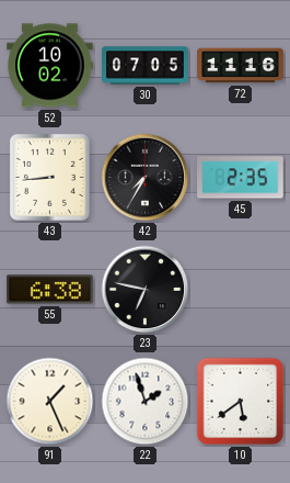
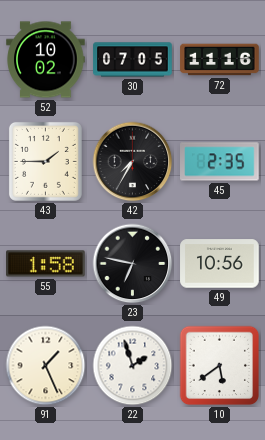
43: 8:44 -> 1:45
55: 6:38 -> 1:58
49: none -> 10:56
